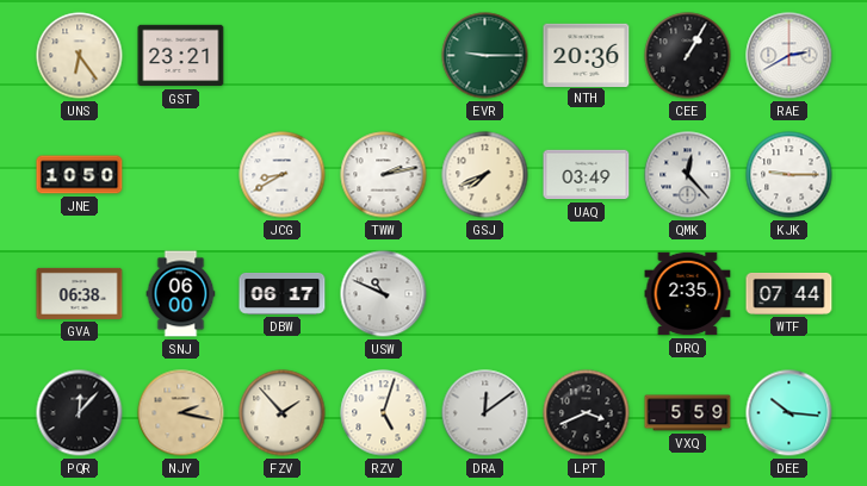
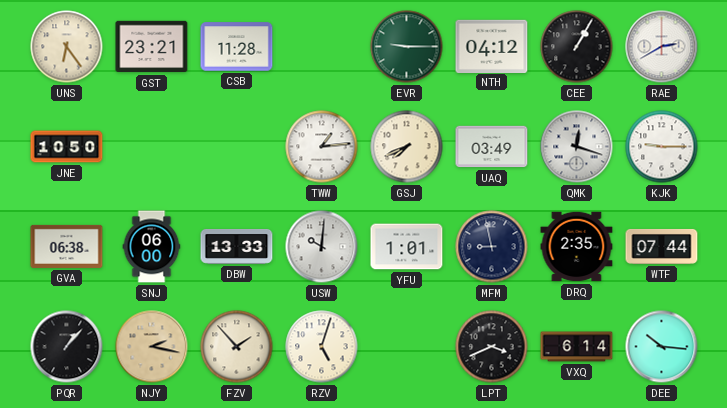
CSB: none -> 11:28
NTH: 20:36 -> 04:12
JCG: 8:40 -> none
TWW: 2:13 -> 1:14
QMK: 12:23 -> 12:18
DBW: 06:17 -> 13:33
USW: 10:49 -> 10:01
YFU: none -> 1:01
MFM: none -> 8:58
PQR: 12:07 -> 1:07
DRA: 12:09 -> none
VXQ: 5:59 -> 6:14
